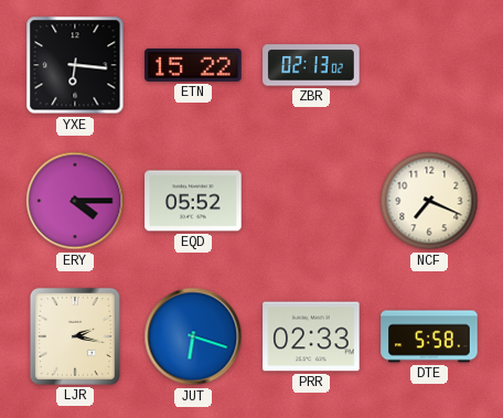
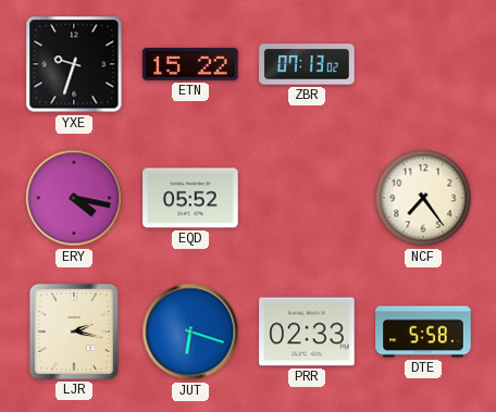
YXE: 6:16 -> 9:33
ZBR: 02:13 -> 07:13
ERY: 4:15 -> 4:17
NCF: 7:19 -> 7:24
